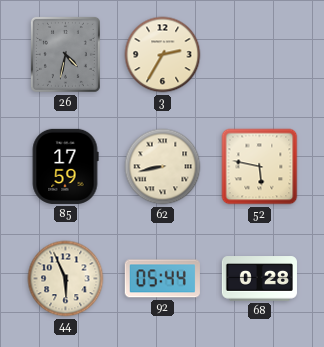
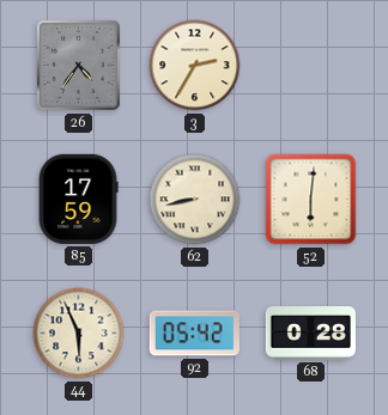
26: 4:32 -> 4:36
52: 5:47 -> 6:01
92: 05:44 -> 05:42
